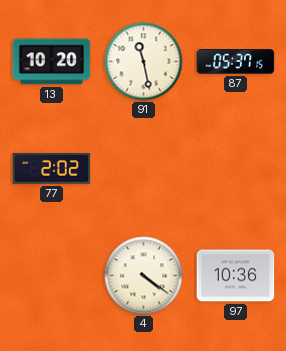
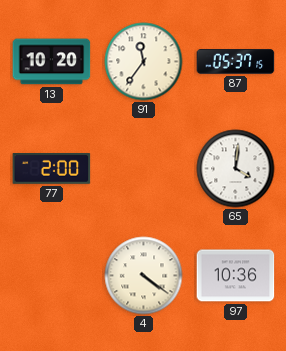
91: 11:28 -> 11:36
77: 2:02 -> 2:00
65: none -> 4:01
